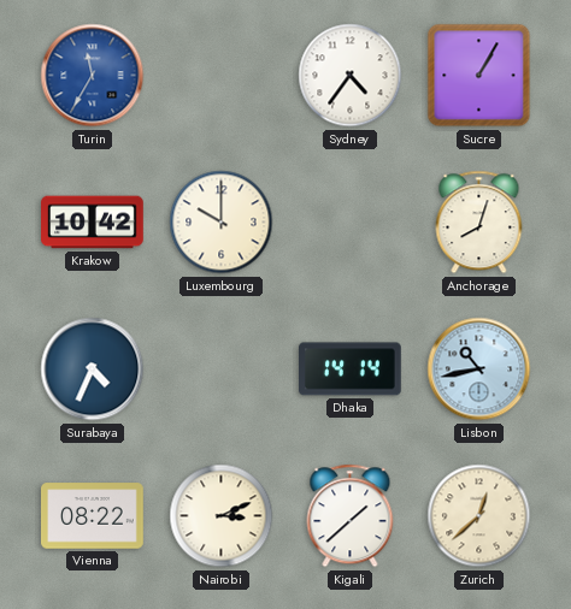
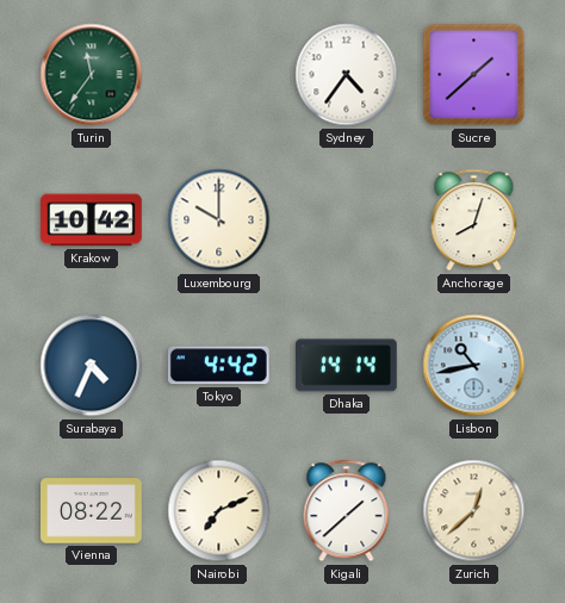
Turin: 11:35 -> 11:36
Turin dial: blue -> green
Sucre: 1:05 -> 1:38
Tokyo: none -> 4:42
Nairobi: 3:11 -> 7:11
